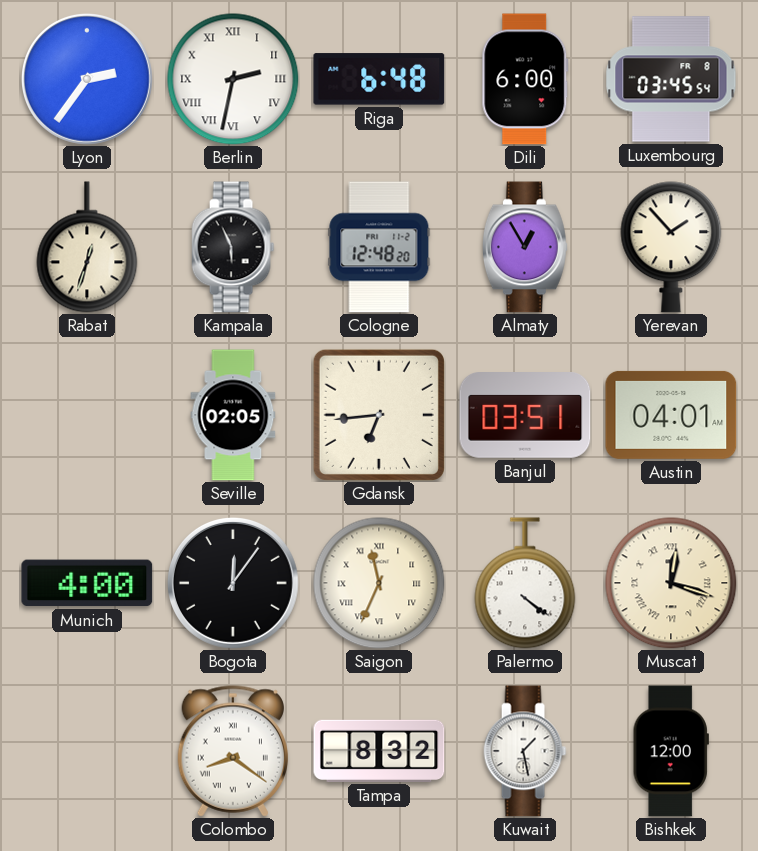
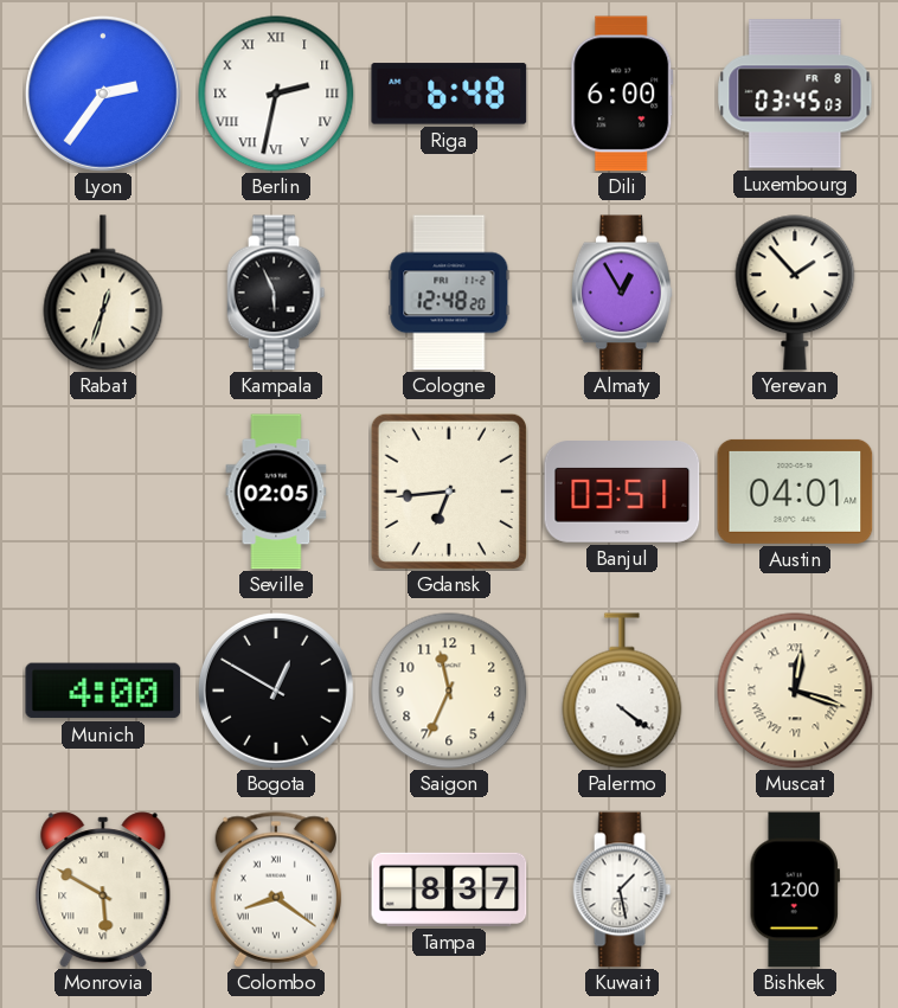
Luxembourg: 03:45:54 -> 03:45:03
Bogota: 12:06 -> 12:50
Saigon numerals: Roman -> Arabic
Monrovia: none -> 5:50
Tampa: 8:32 -> 8:37
